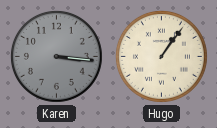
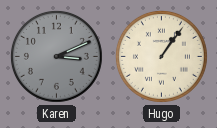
Karen: 3:16 -> 3:11
